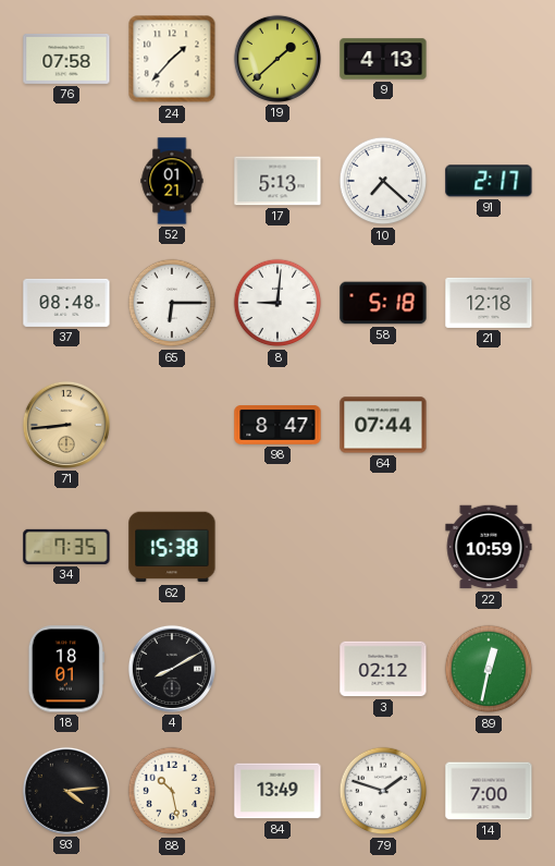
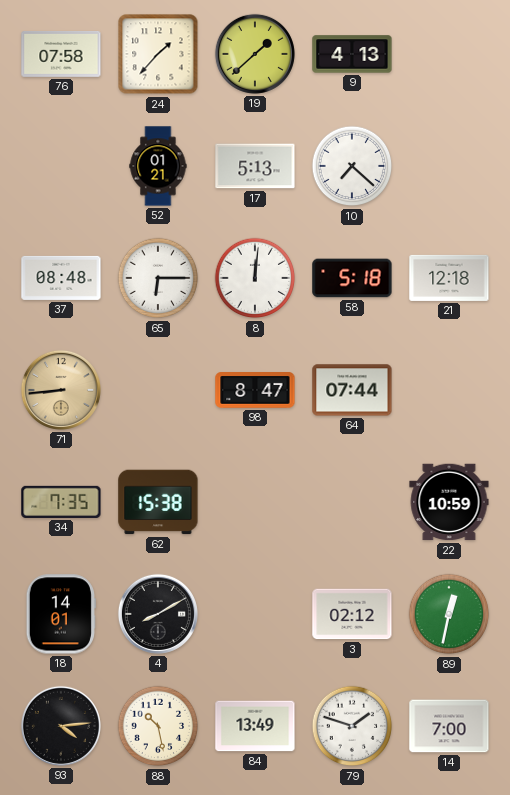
91: 2:17 -> none
8: 9:01 -> 12:01
18: 18:01 -> 14:01
